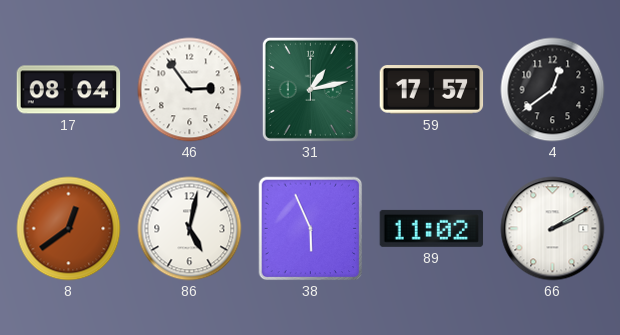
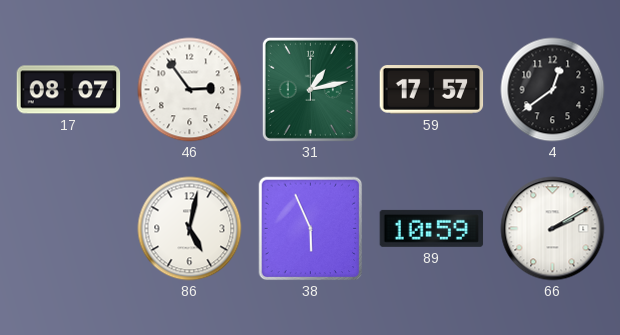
17: 08:04 -> 08:07
8: 12:39 -> none
89: 11:02 -> 10:59
